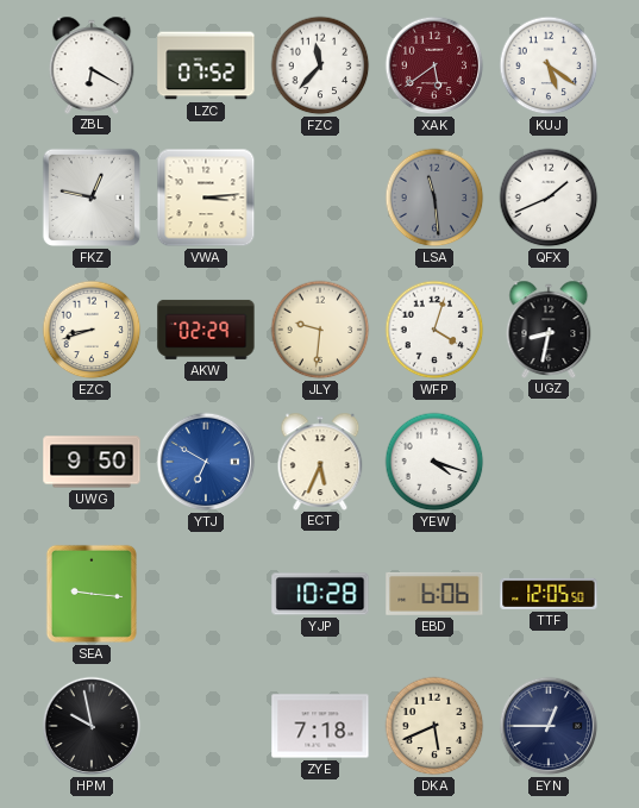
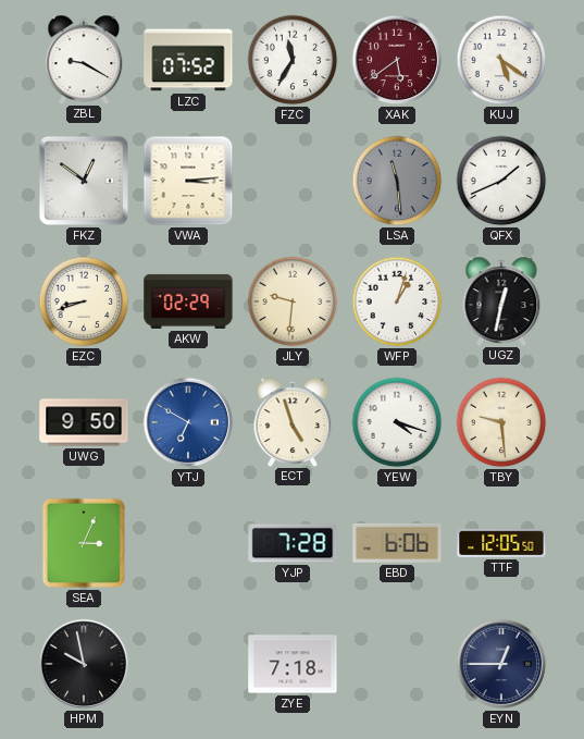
ZBL: 6:20 -> 9:20
FZC: 11:37 -> 11:35
FKZ: 12:47 -> 12:51
WFP: 4:03 -> 1:03
UGZ: 8:32 -> 12:32
ECT: 5:34 -> 4:57
TBY: none -> 9:29
SEA: 9:16 -> 3:04
YJP: 10:28 -> 7:28
DKA: 5:41 -> none
